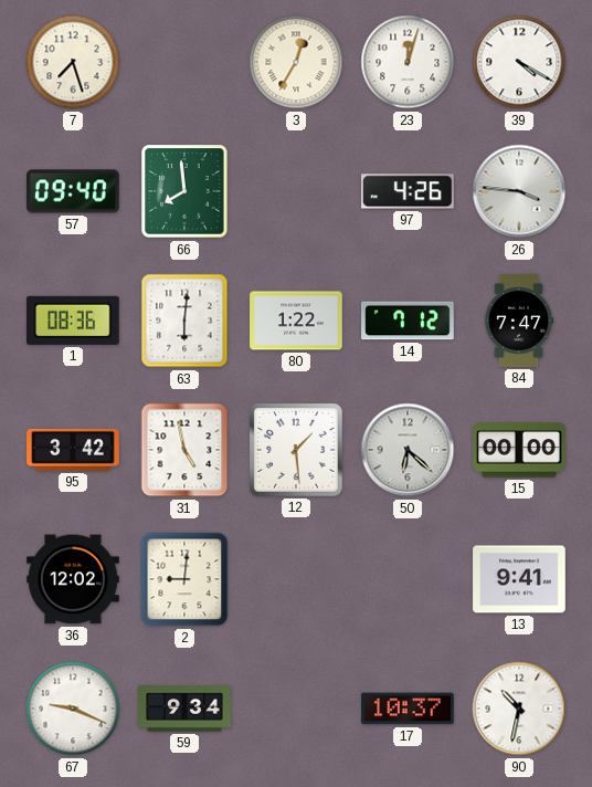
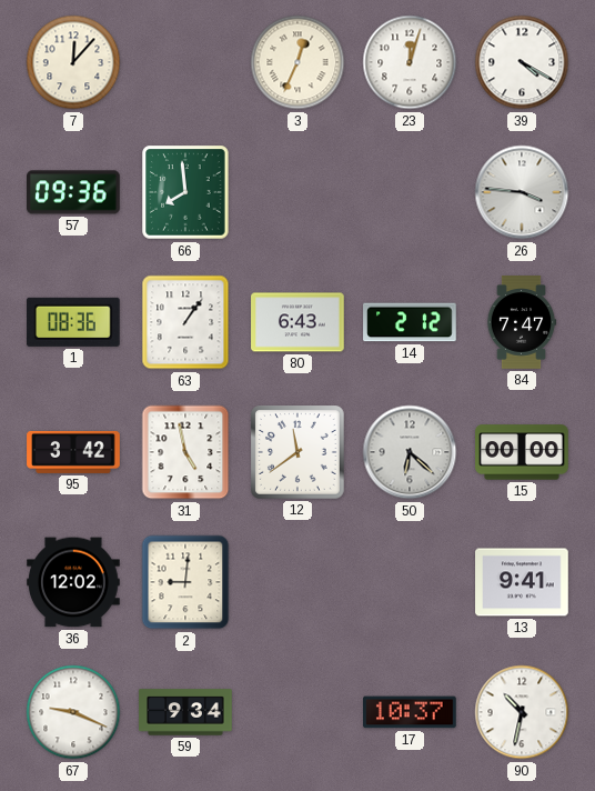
7: 7:27 -> 12:07
3: 12:35 -> 12:34
57: 09:40 -> 09:36
97: 4:26 -> none
63: 6:01 -> 1:06
80: 1:22 -> 6:43
14: 7:12 -> 2:12
12: 1:29 -> 11:39
